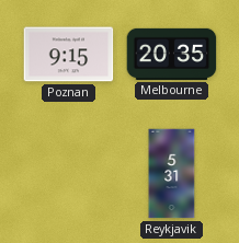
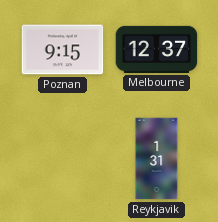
Melbourne: 20:35 -> 12:37
Reykjavik: 5:31 -> 1:31
